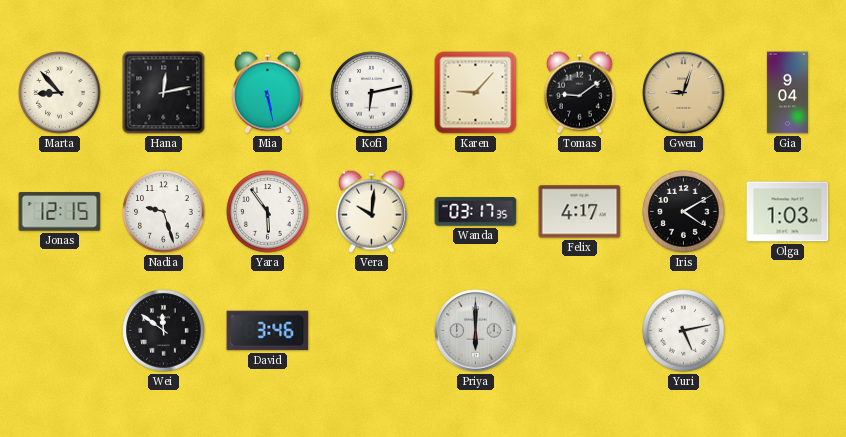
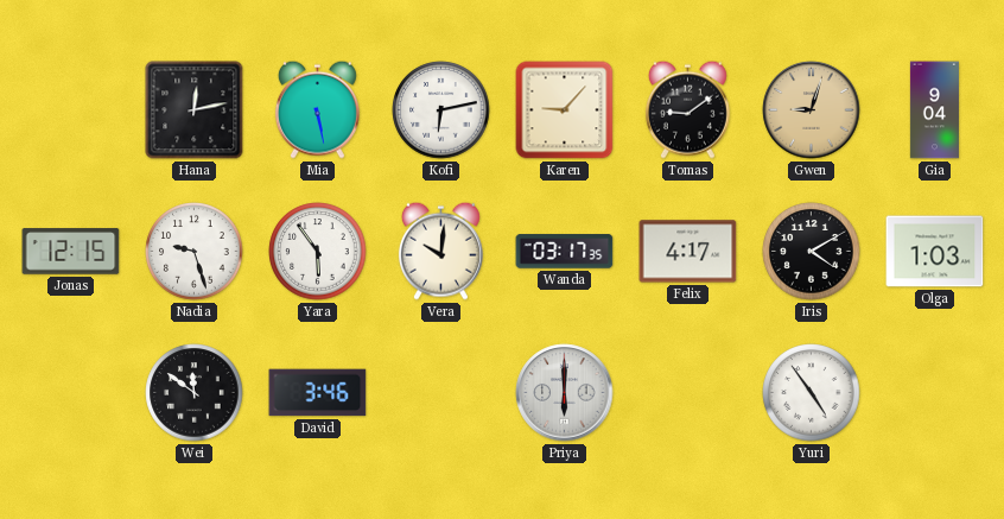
Marta: 8:53 -> none
Yuri: 5:13 -> 4:54
